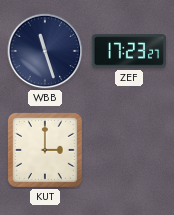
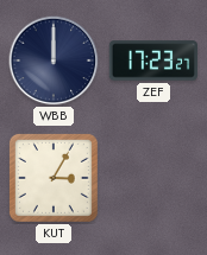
WBB: 11:27 -> 12:00
KUT: 3:00 -> 3:05
